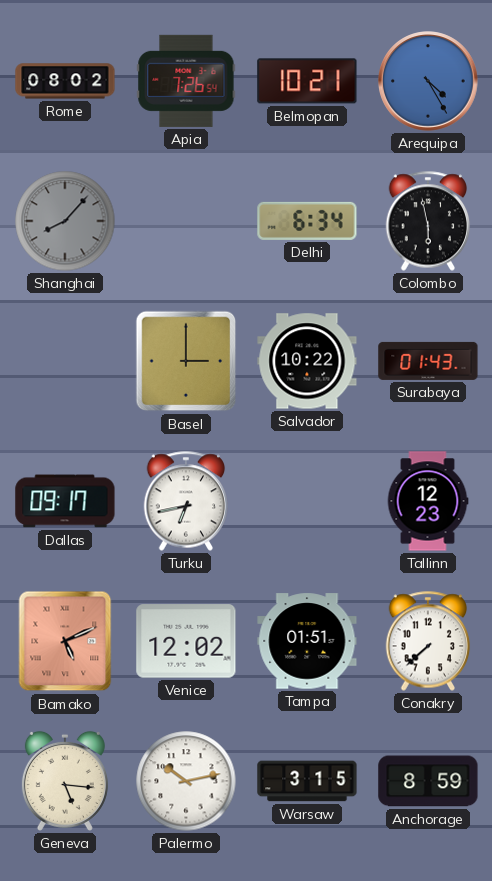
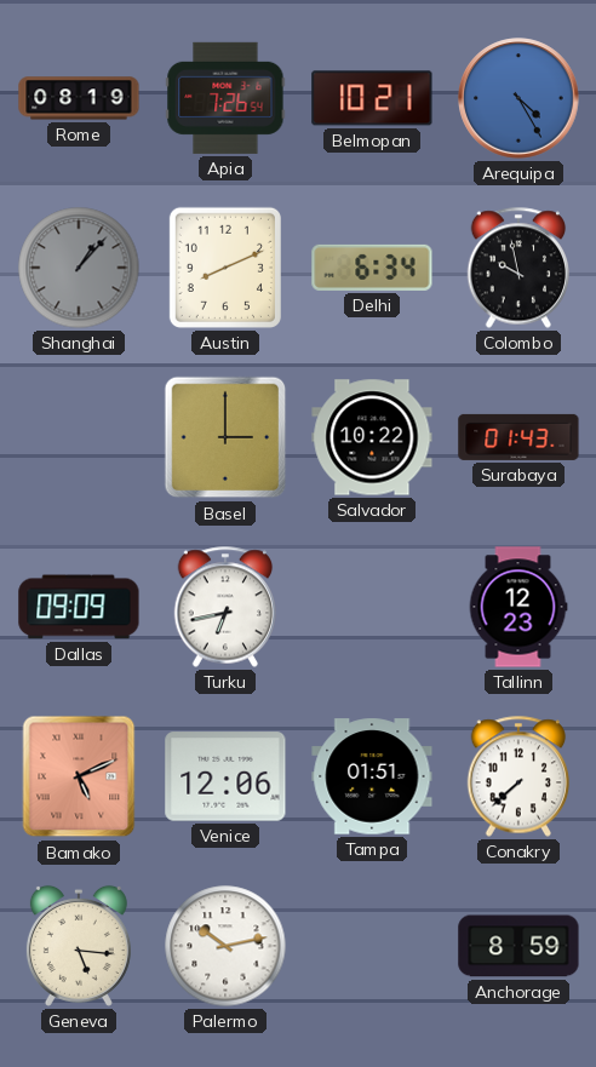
Rome: 08:02 -> 08:19
Shanghai: 8:07 -> 1:07
Austin: none -> 8:11
Colombo: 5:58 -> 9:58
Dallas: 09:17 -> 09:09
Venice: 12:02 -> 12:06
Warsaw: 3:15 -> none
